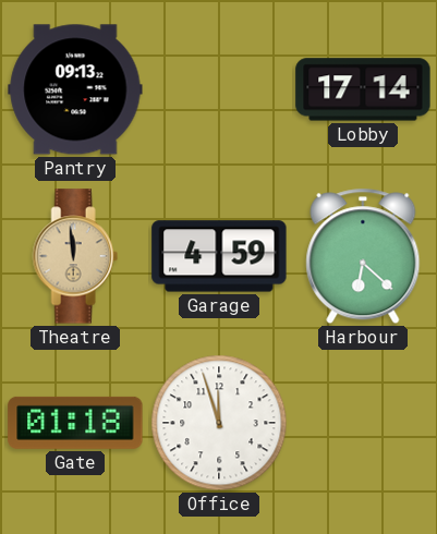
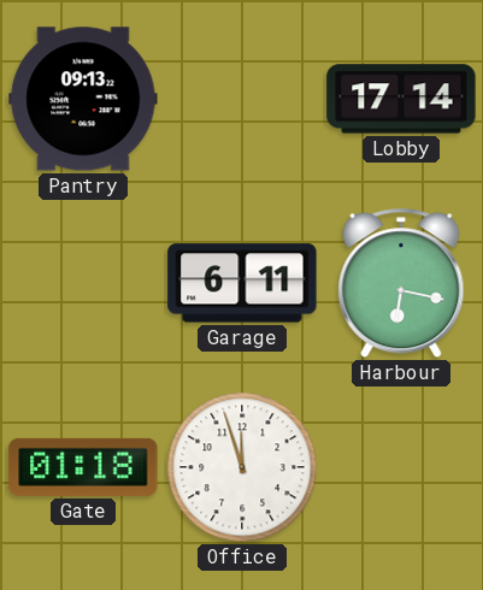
Theatre: 11:59 -> none
Garage: 4:59 -> 6:11
Harbour: 6:22 -> 6:17
